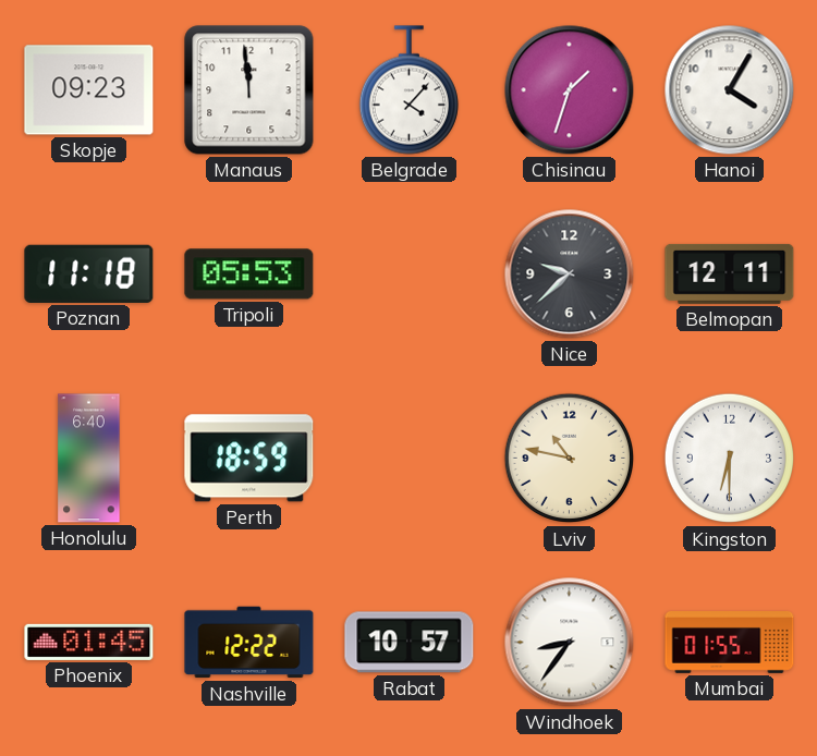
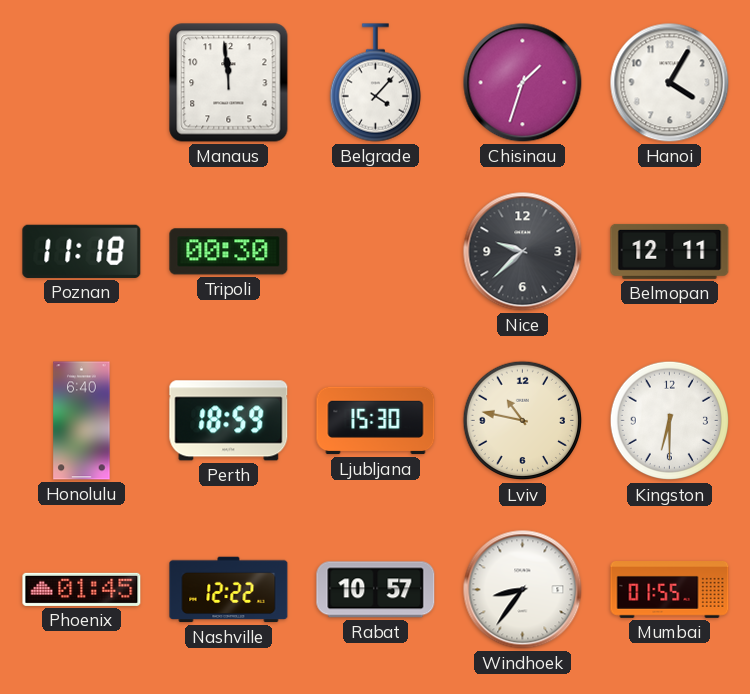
Skopje: 09:23 -> none
Tripoli: 05:53 -> 00:30
Ljubljana: none -> 15:30
